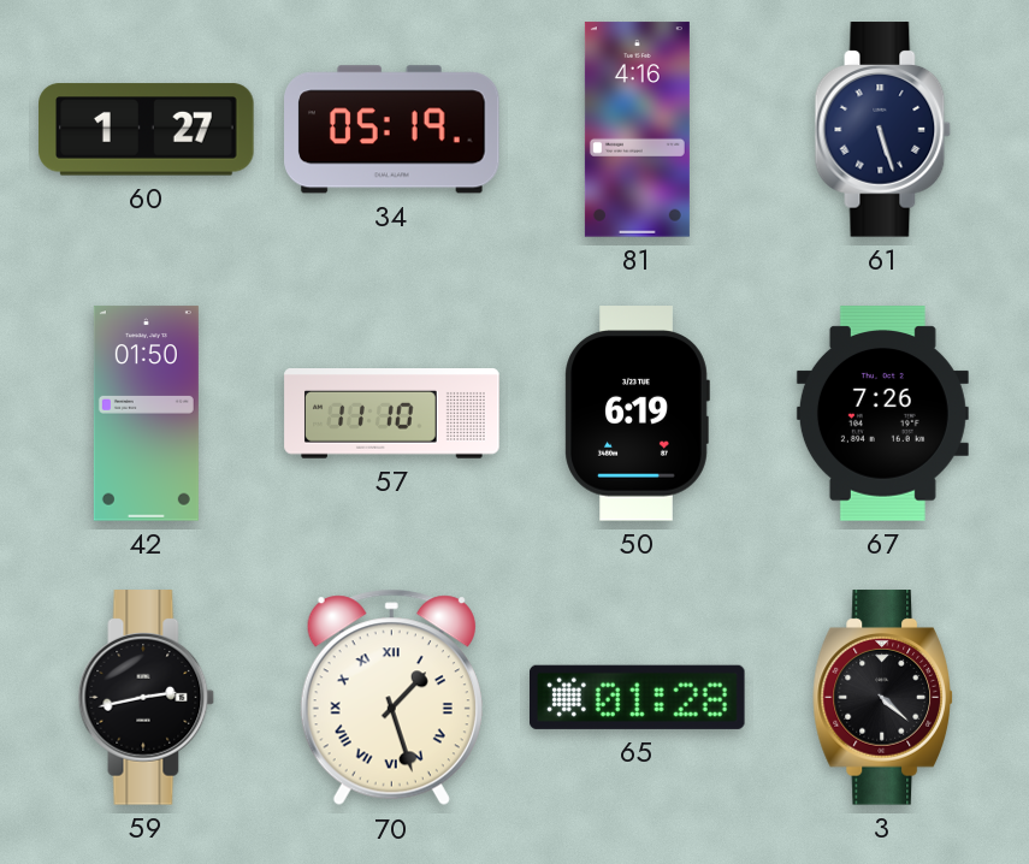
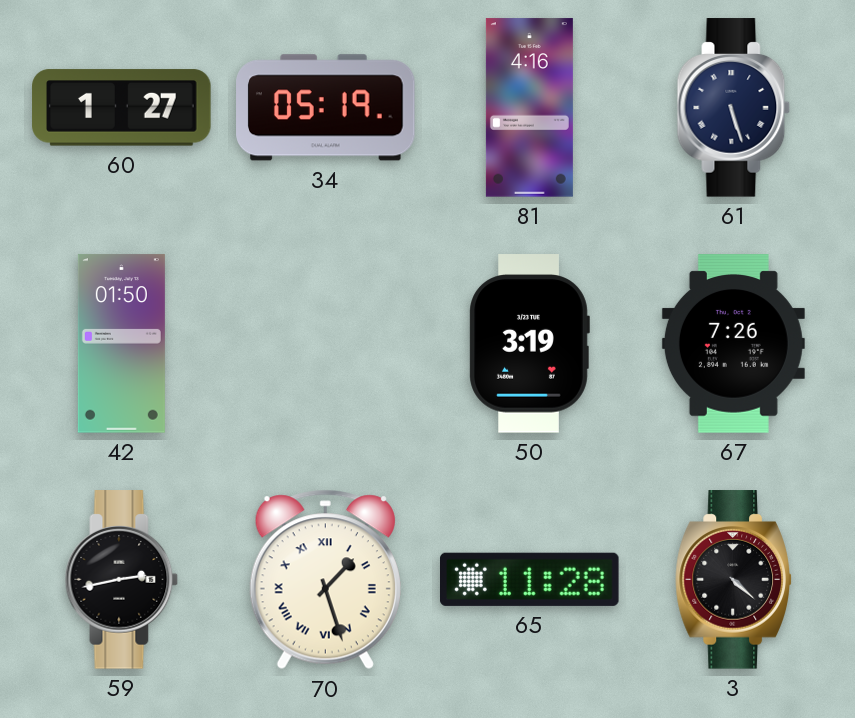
57: 11:10 -> none
50: 6:19 -> 3:19
65: 01:28 -> 11:28
